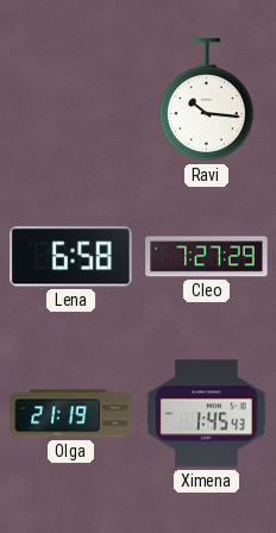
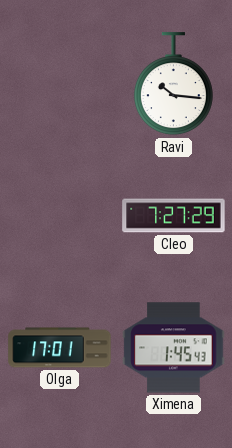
Lena: 6:58 -> none
Olga: 21:19 -> 17:01
